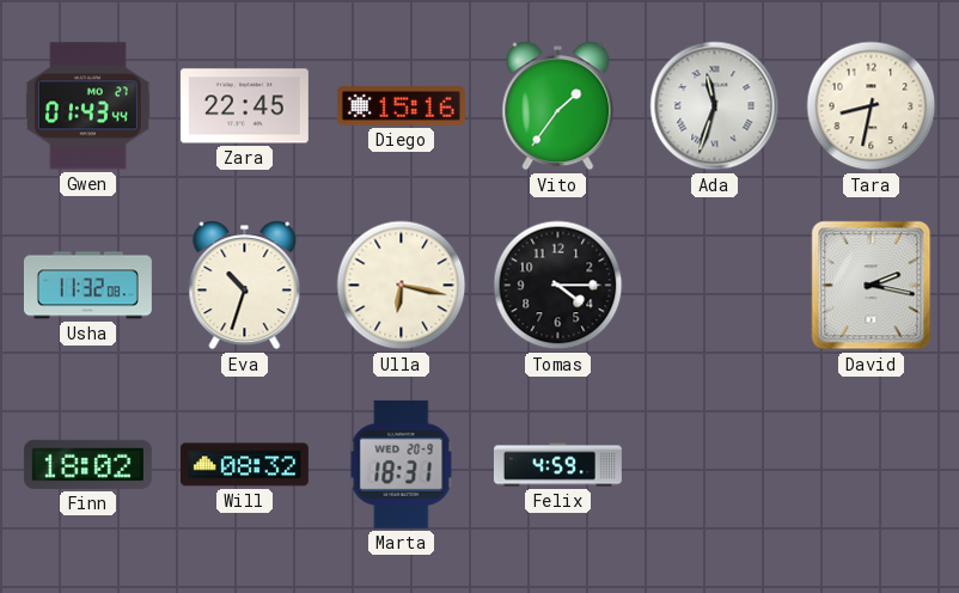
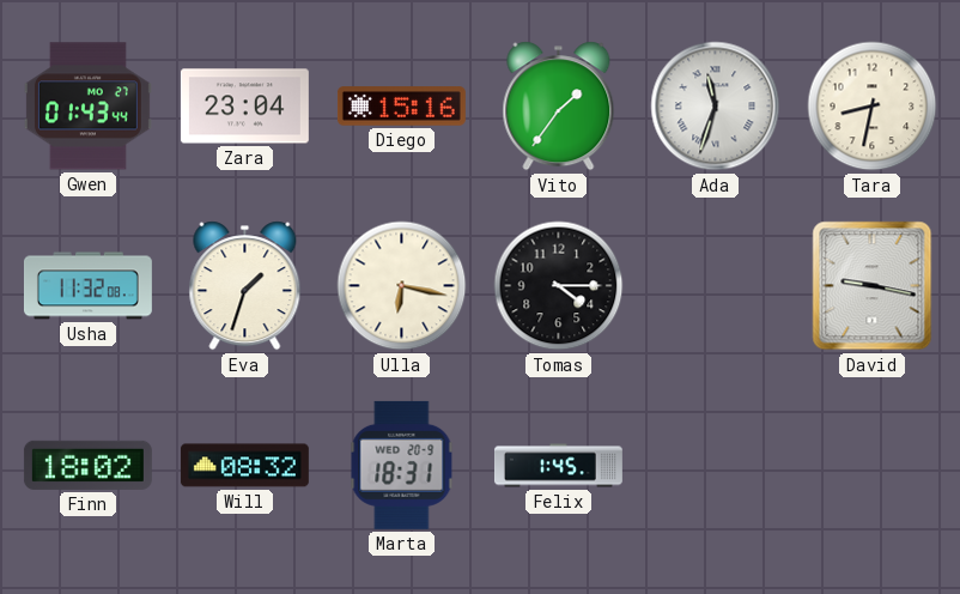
Zara: 22:45 -> 23:04
Eva: 10:33 -> 1:33
David: 2:17 -> 9:17
Felix: 4:59 -> 1:45
